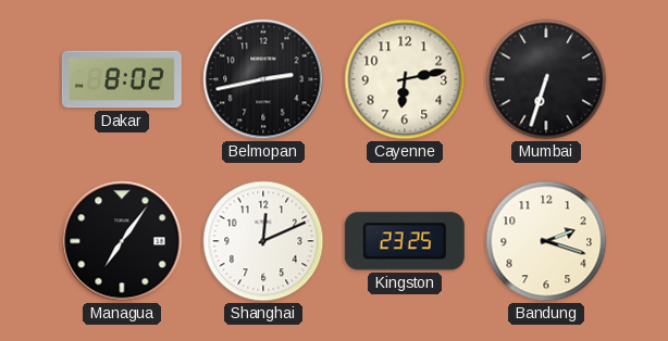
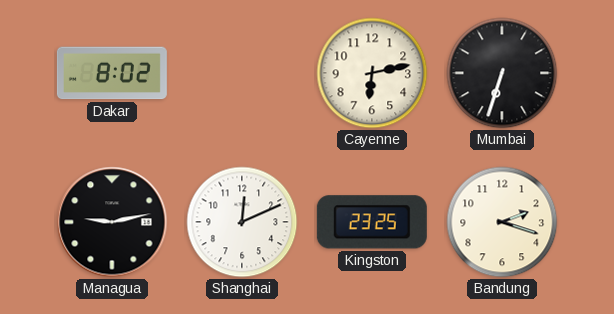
Belmopan: 2:43 -> none
Managua: 7:06 -> 9:13
